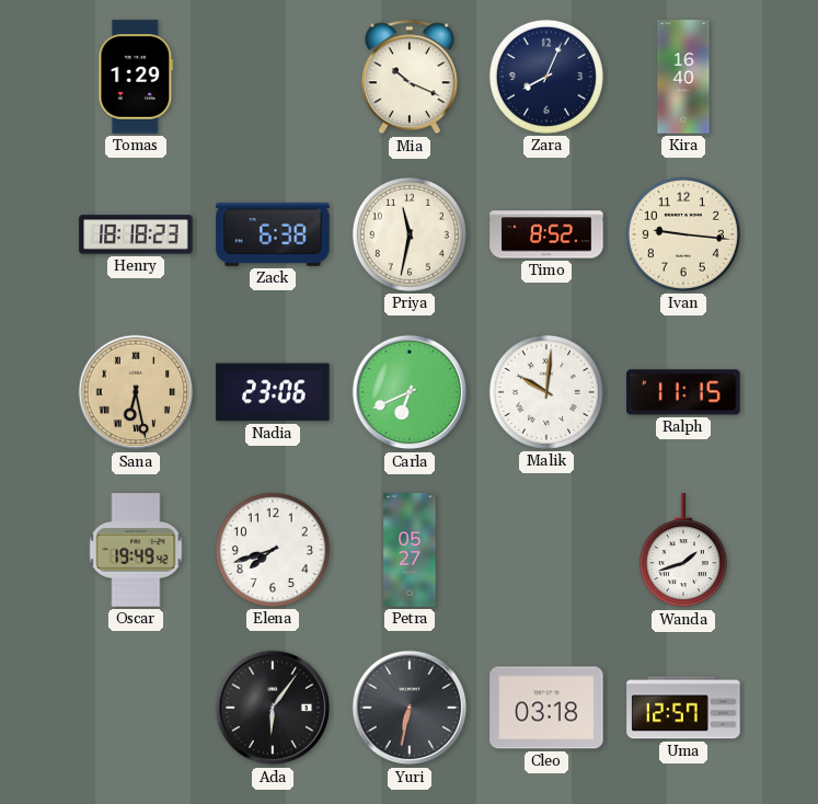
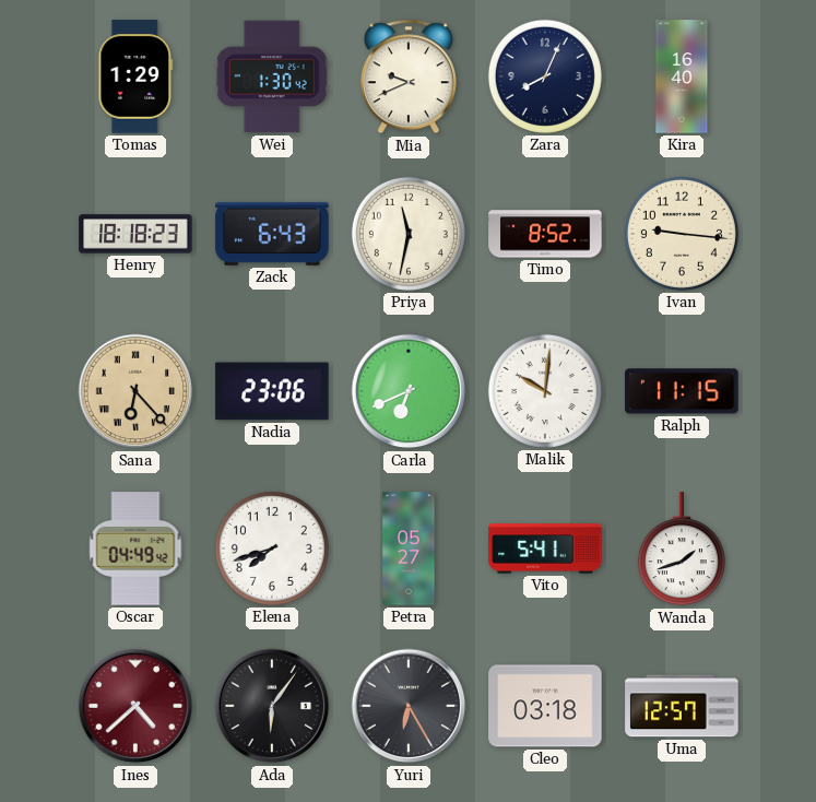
Wei: none -> 1:30
Mia: 10:19 -> 9:41
Zack: 6:38 -> 6:43
Sana: 6:28 -> 6:23
Oscar: 19:49 -> 04:49
Vito: none -> 5:41
Ines: none -> 4:38
Yuri: 6:32 -> 6:25
